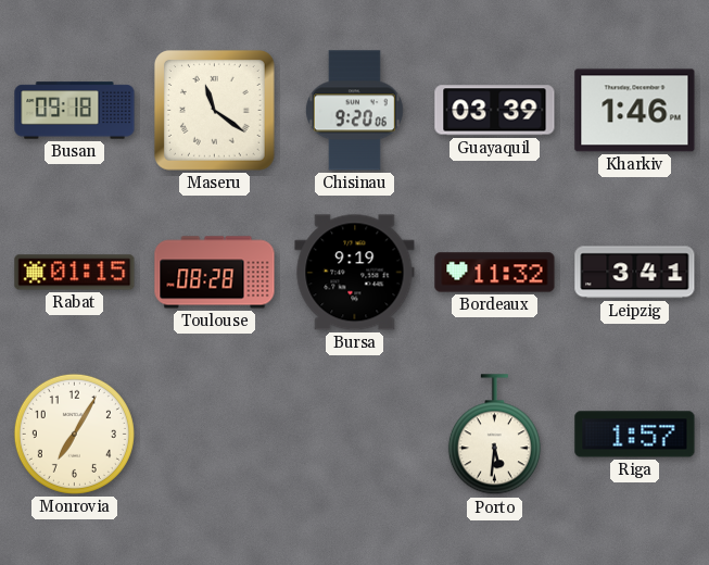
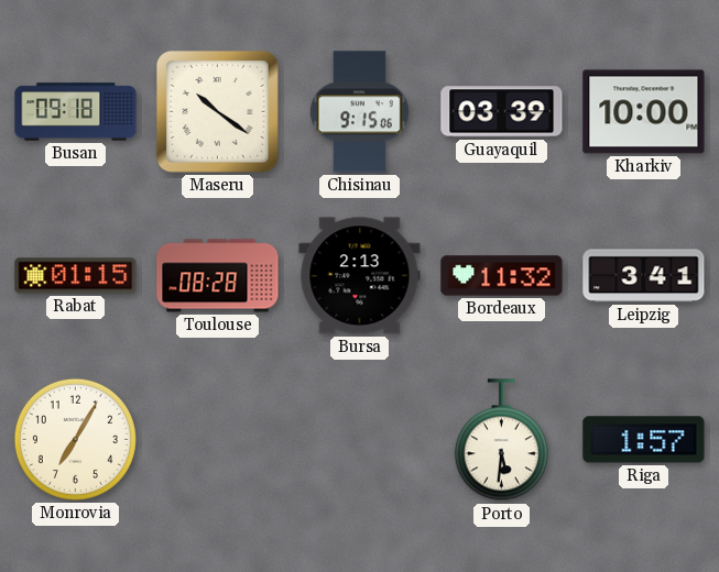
Maseru: 11:21 -> 10:21
Chisinau: 9:20 -> 9:15
Kharkiv: 1:46 -> 10:00
Bursa: 9:19 -> 2:13
